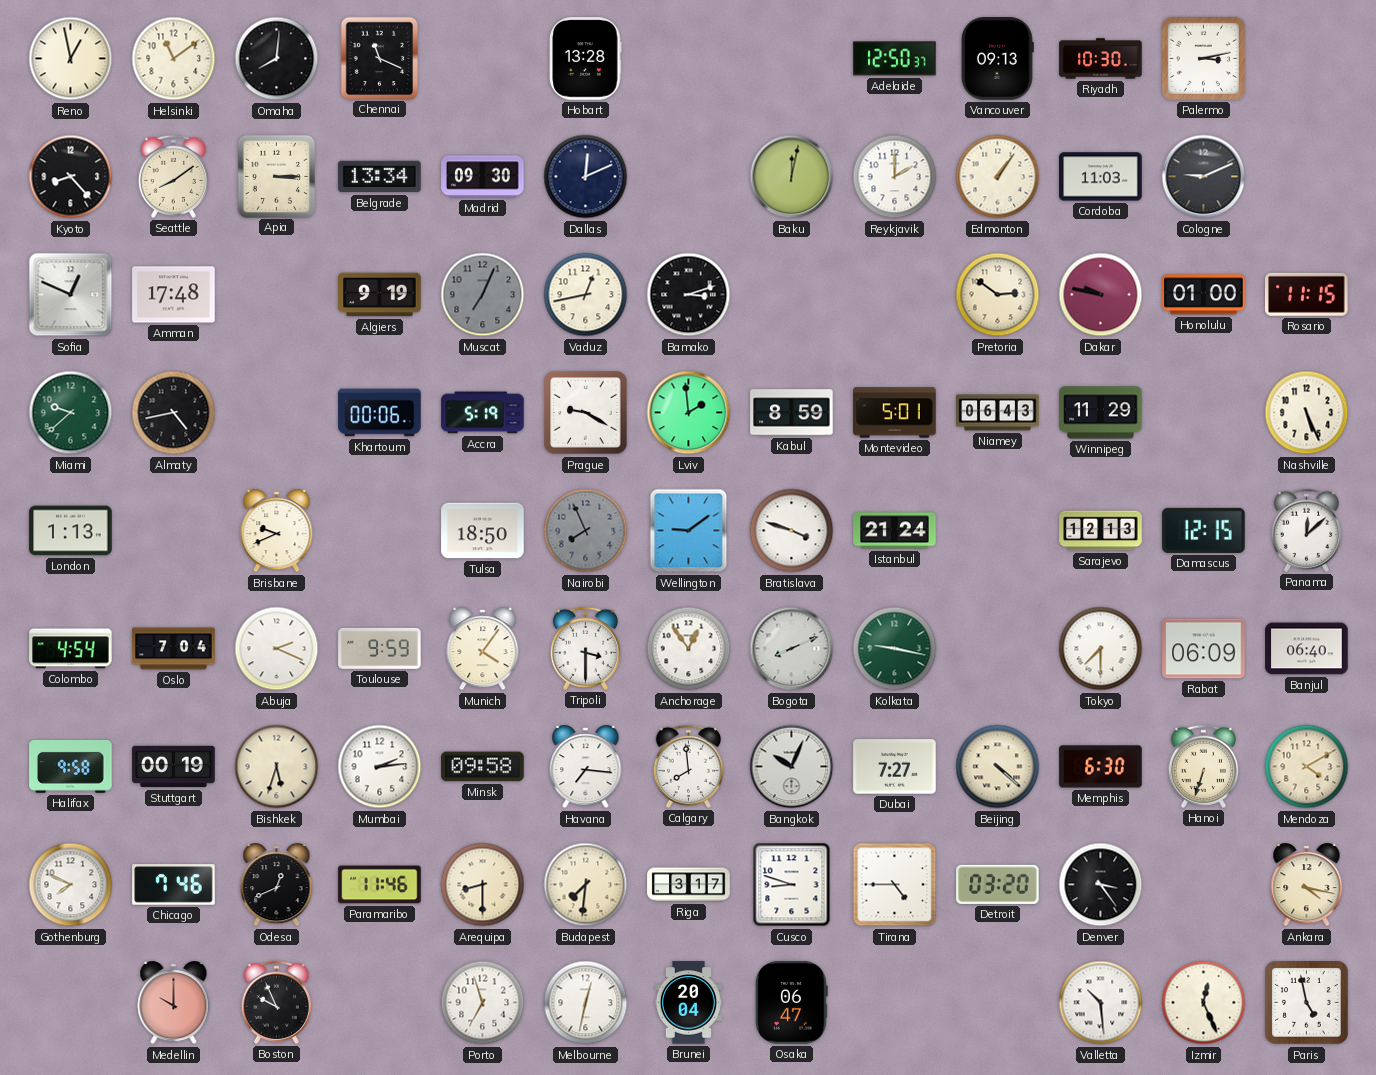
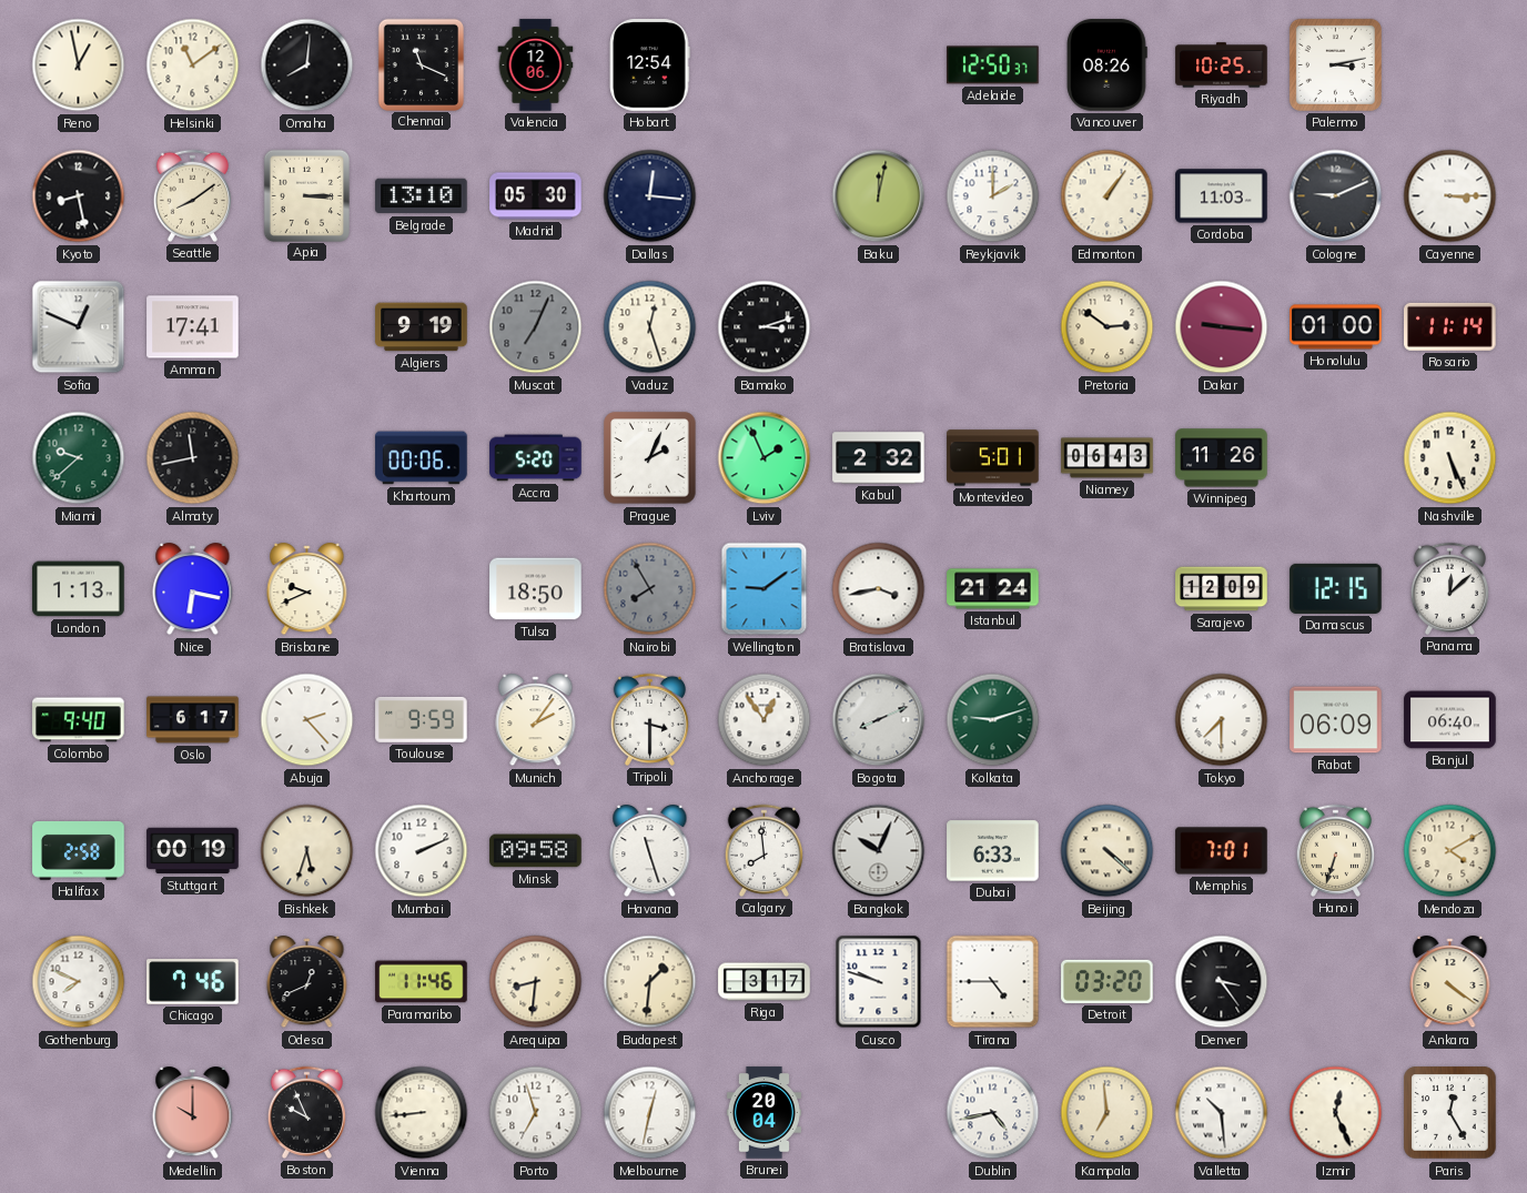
Valencia: none -> 12:06
Hobart: 13:28 -> 12:54
Vancouver: 09:13 -> 08:26
Riyadh: 10:30 -> 10:25
Kyoto: 8:23 -> 8:28
Belgrade: 13:34 -> 13:10
Madrid: 09:30 -> 05:30
Dallas: 12:11 -> 12:16
Cayenne: none -> 3:15
Amman: 17:48 -> 17:41
Vaduz: 12:43 -> 12:27
Dakar: 9:47 -> 9:16
Rosario: 11:15 -> 11:14
Almaty: 4:43 -> 11:43
Accra: 5:19 -> 5:20
Prague: 9:20 -> 2:04
Lviv: 1:59 -> 1:56
Kabul: 8:59 -> 2:32
Winnipeg: 11:29 -> 11:26
Nice: none -> 6:17
Nairobi: 7:56 -> 7:55
Bratislava: 3:48 -> 3:43
Sarajevo: 12:13 -> 12:09
Colombo: 4:54 -> 9:40
Oslo: 7:04 -> 6:17
Abuja: 2:19 -> 2:23
Munich: 4:06 -> 2:06
Kolkata: 9:17 -> 9:12
Halifax: 9:58 -> 2:58
Mumbai: 2:14 -> 2:11
Havana: 7:16 -> 11:27
Dubai: 7:27 -> 6:33
Memphis: 6:30 -> 7:01
Arequipa: 8:30 -> 8:31
Budapest: 7:31 -> 1:31
Cusco: 8:48 -> 9:48
Ankara: 4:17 -> 4:21
Vienna: none -> 8:44
Osaka: 06:47 -> none
Dublin: none -> 4:43
Kampala: none -> 6:59
Paris: 4:58 -> 12:25
